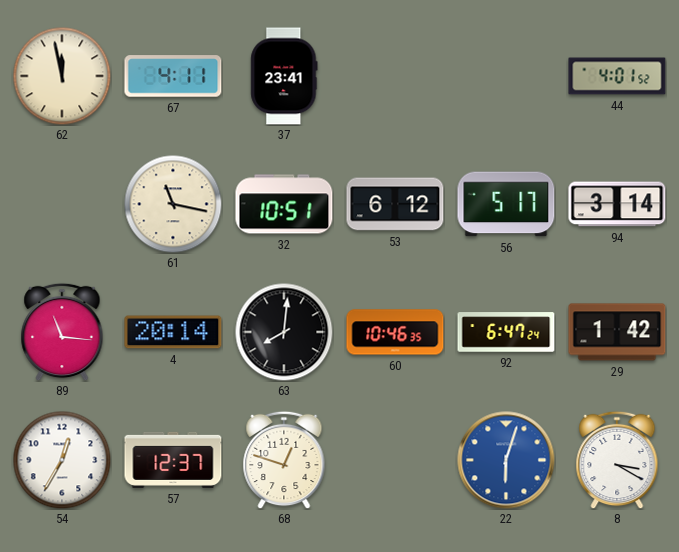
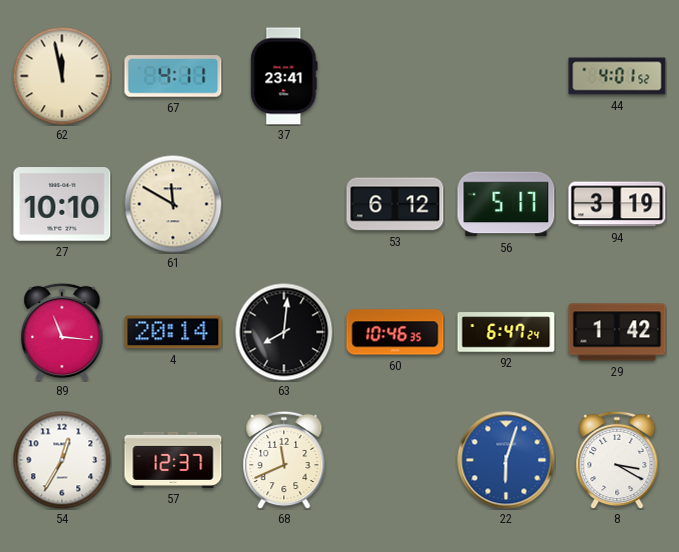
27: none -> 10:10
61: 11:17 -> 11:50
32: 10:51 -> none
94: 3:14 -> 3:19
68: 12:48 -> 11:41
